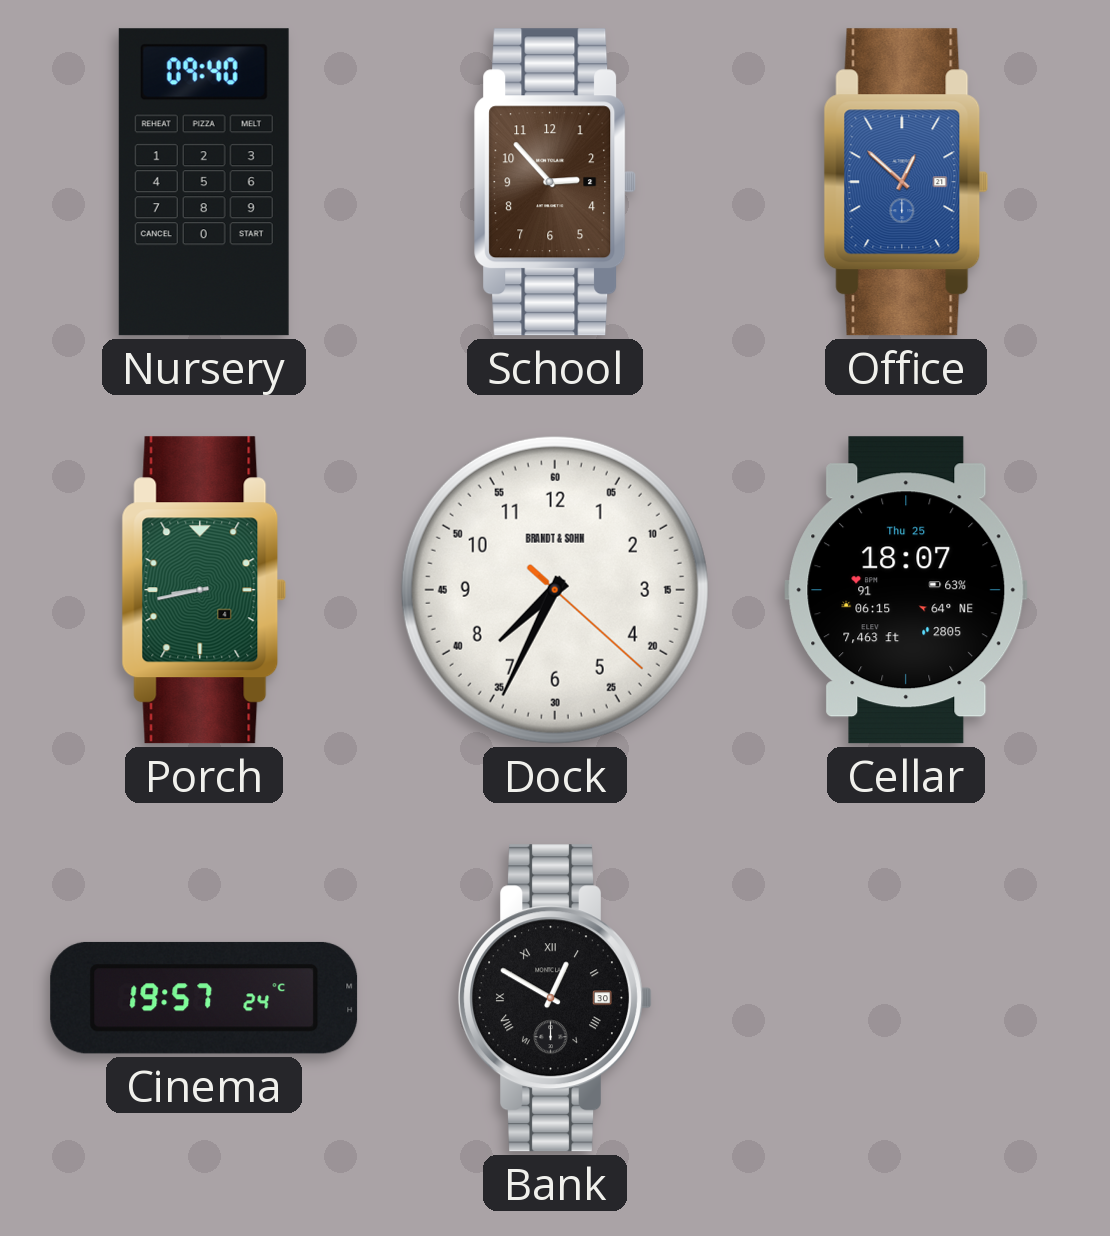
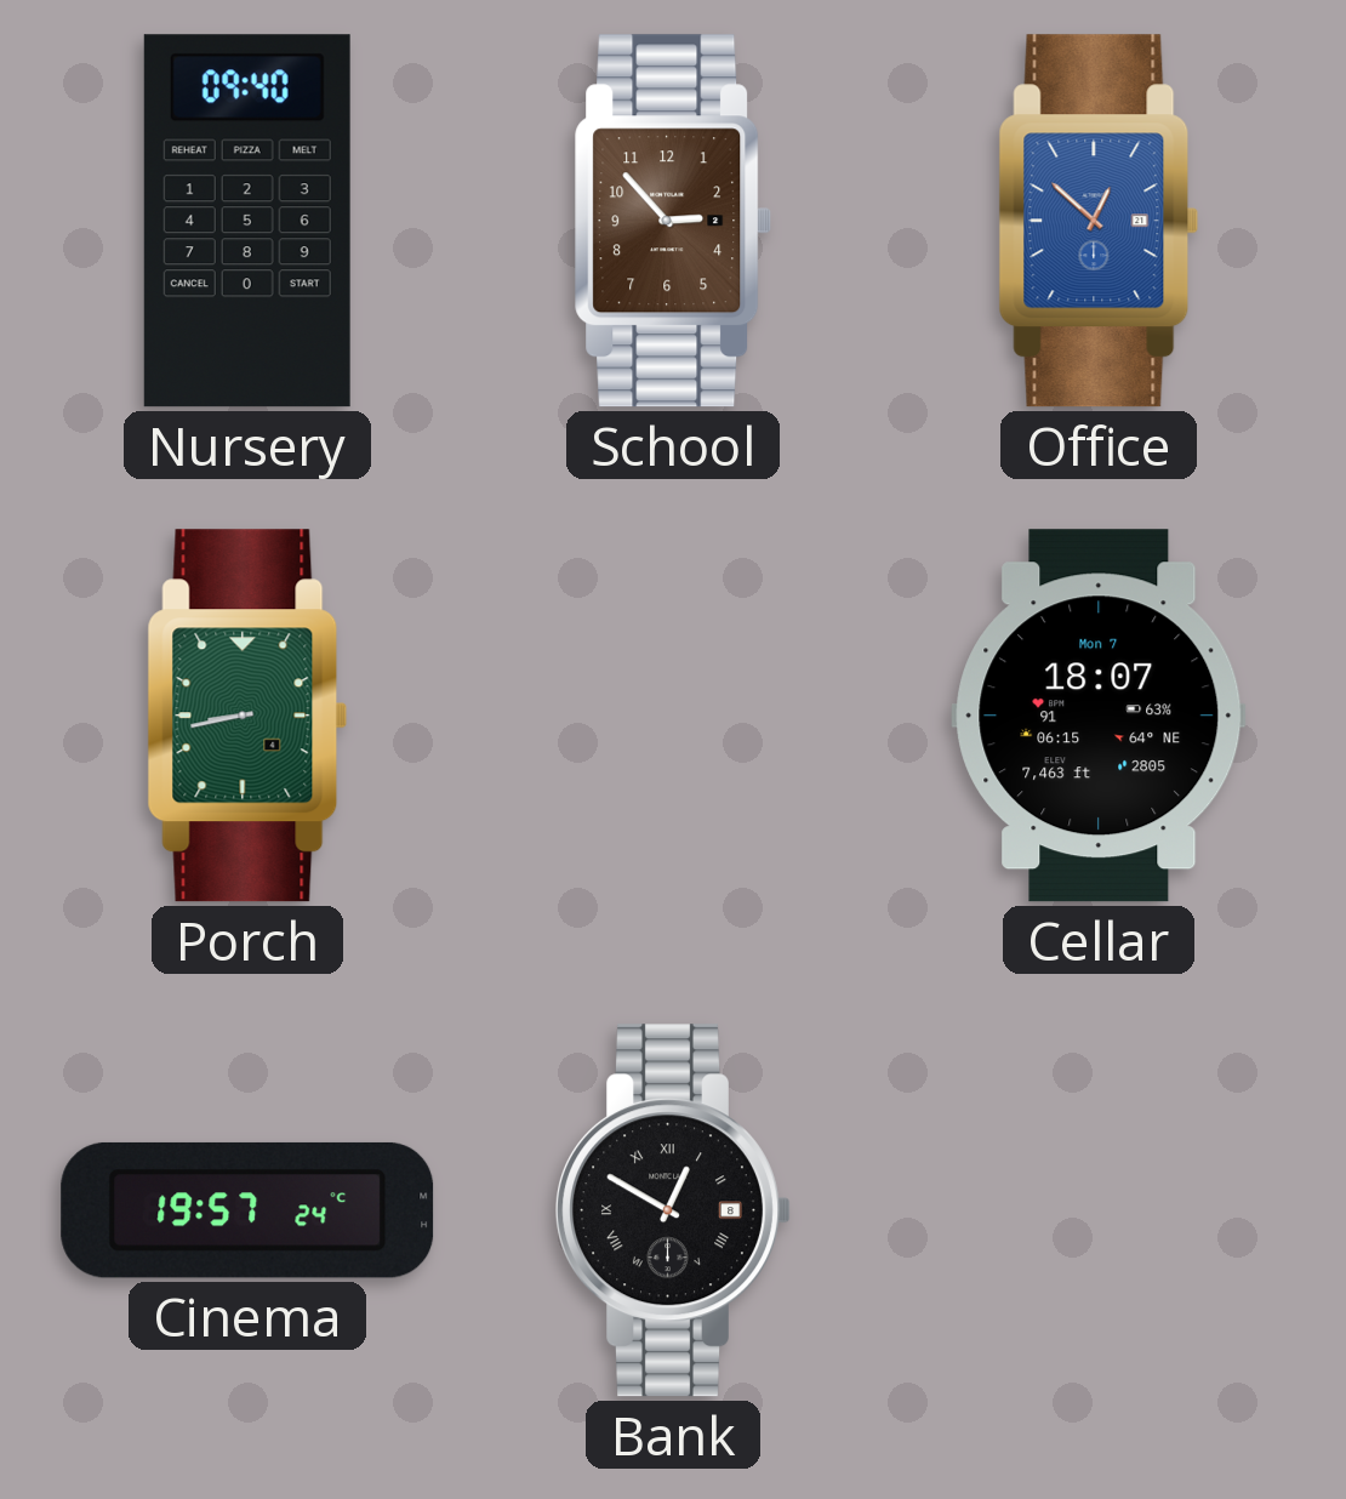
Dock: 7:34 -> none
Cellar date: Thu 25 -> Mon 7
Bank date: 30 -> 8
